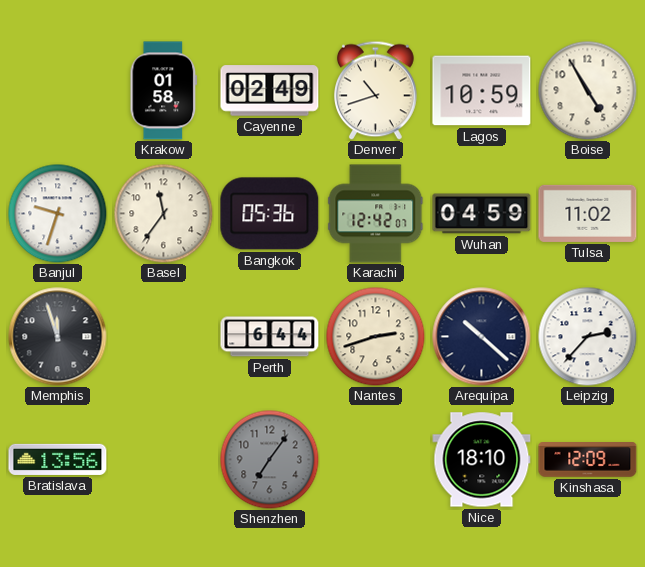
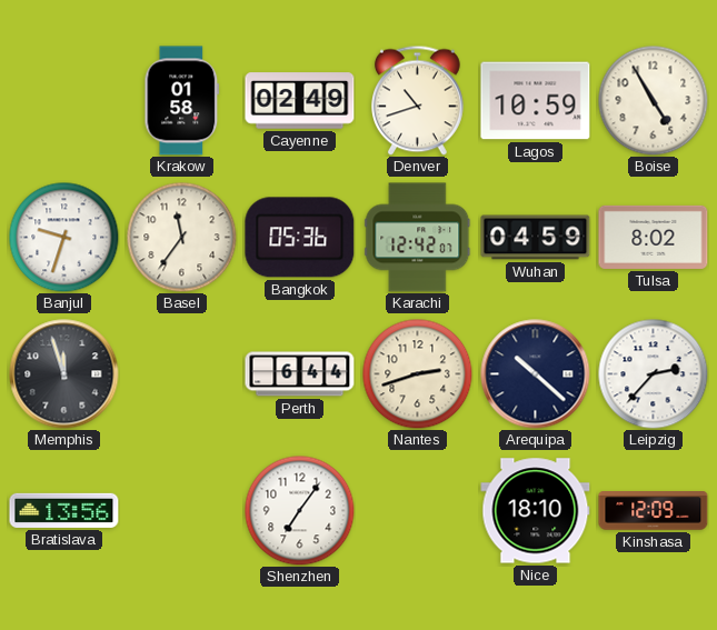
Tulsa: 11:02 -> 8:02
Shenzhen dial: grey -> white
